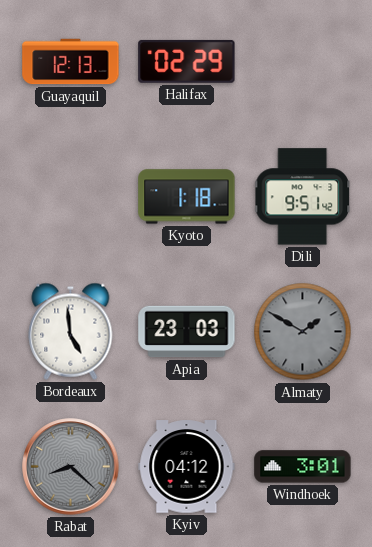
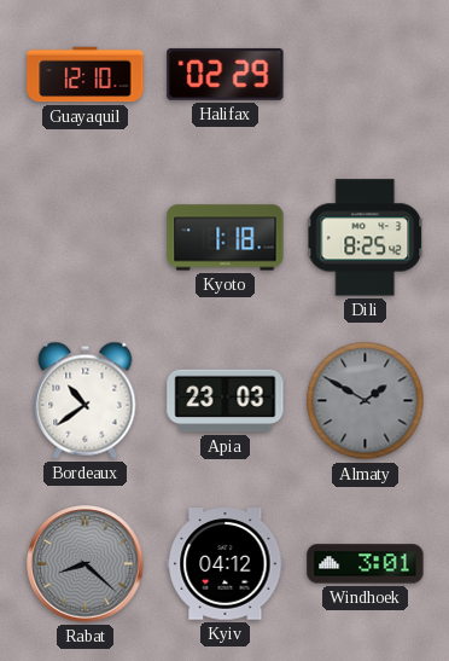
Guayaquil: 12:13 -> 12:10
Dili: 9:51 -> 8:25
Bordeaux: 4:59 -> 10:39
